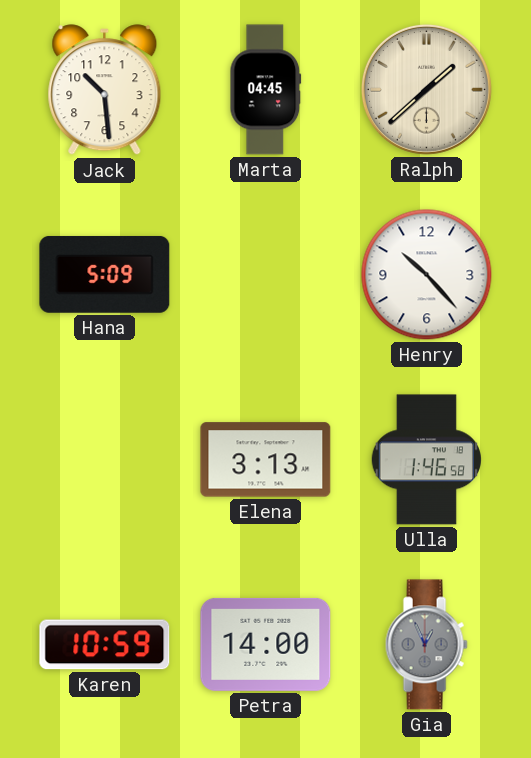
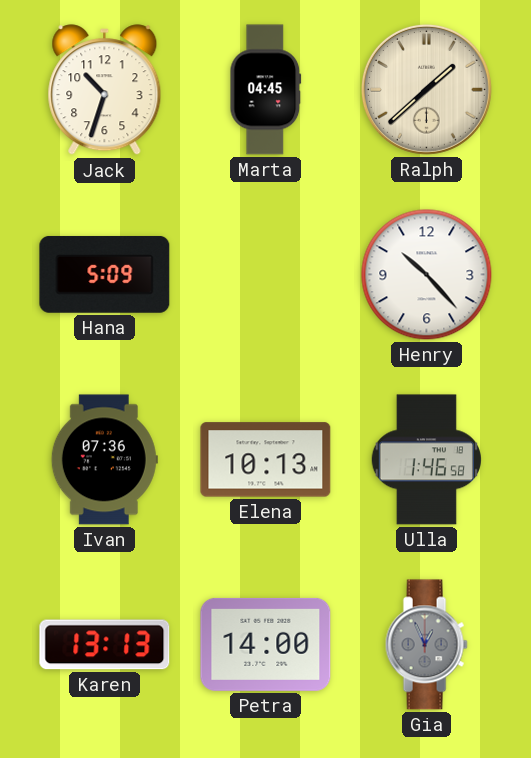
Jack: 10:29 -> 10:33
Ivan: none -> 07:36
Elena: 3:13 -> 10:13
Karen: 10:59 -> 13:13
